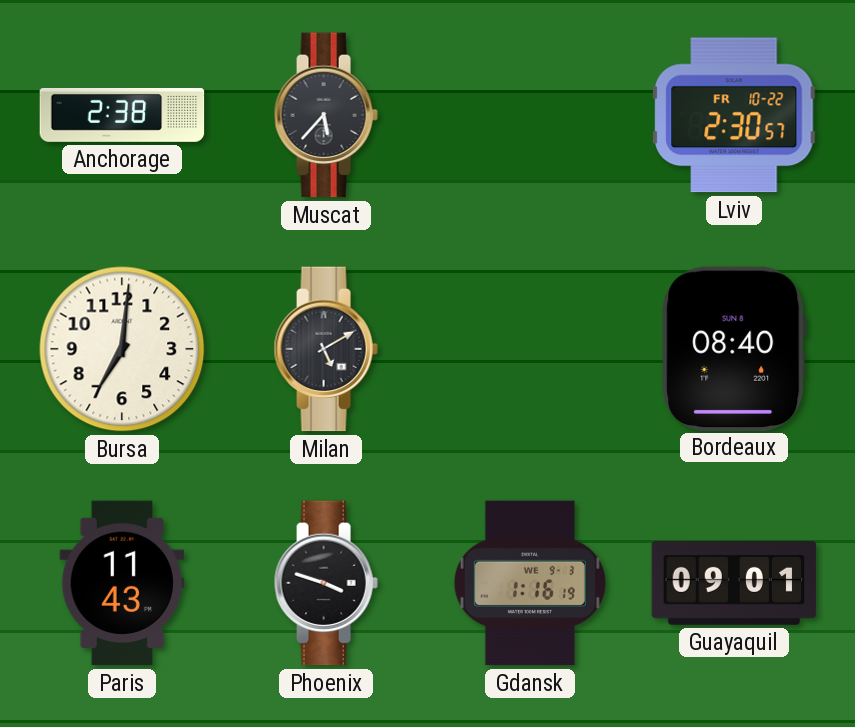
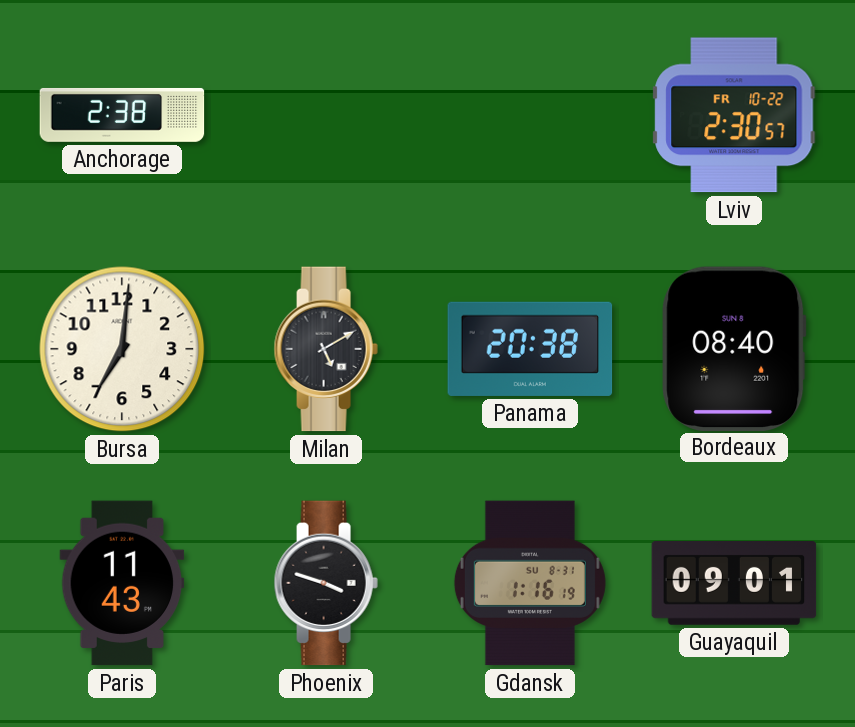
Muscat: 5:37 -> none
Panama: none -> 20:38
Gdansk date: WE 9-3 -> SU 8-31
